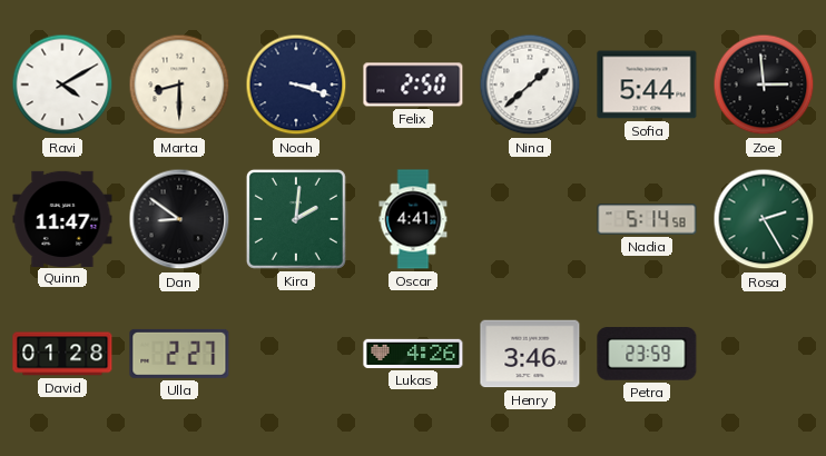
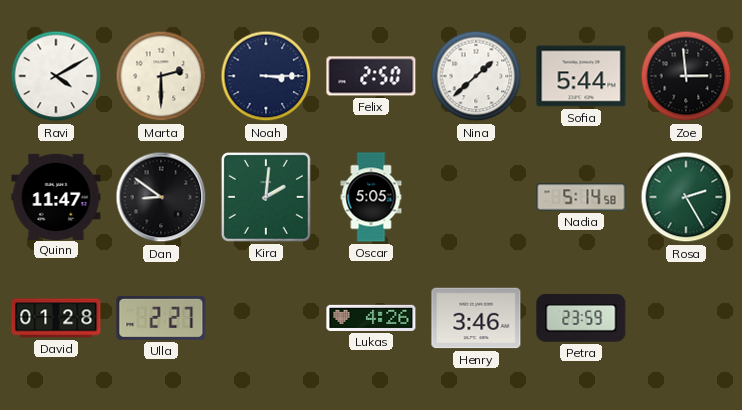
Marta: 8:30 -> 2:30
Noah: 3:18 -> 3:15
Oscar: 4:41 -> 5:05
